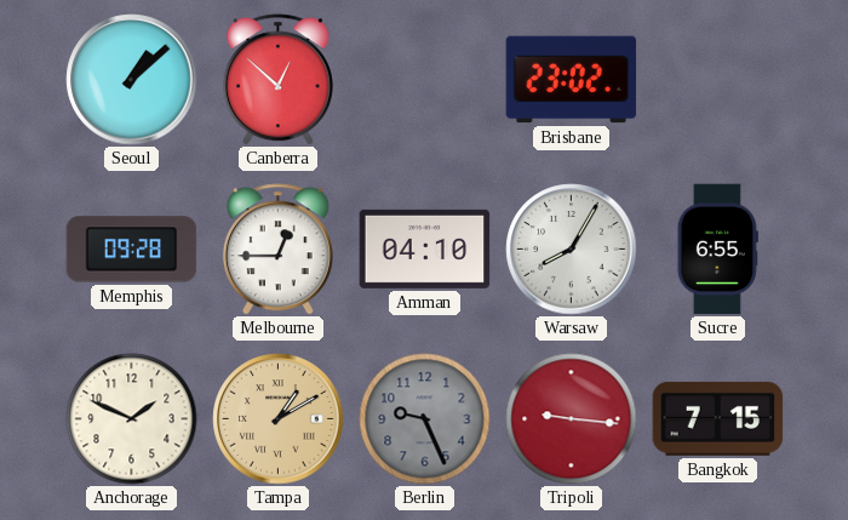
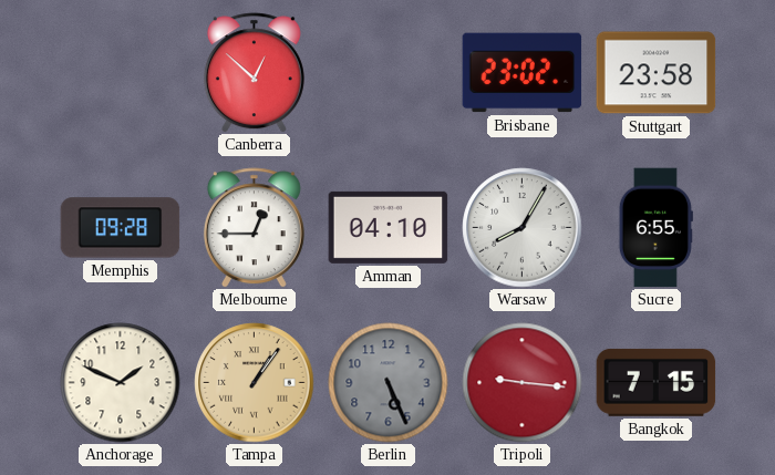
Seoul: 1:08 -> none
Stuttgart: none -> 23:58
Tampa: 1:10 -> 1:06
Berlin: 9:26 -> 5:26
